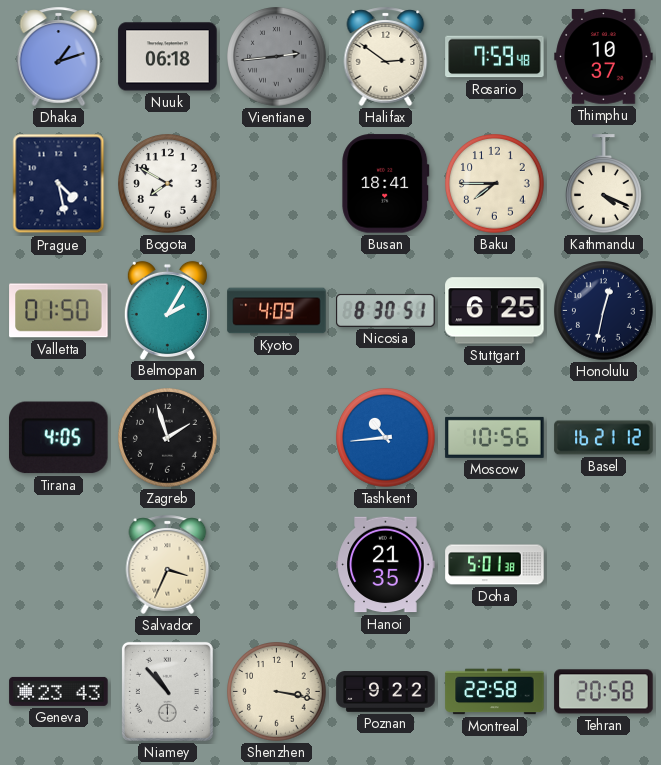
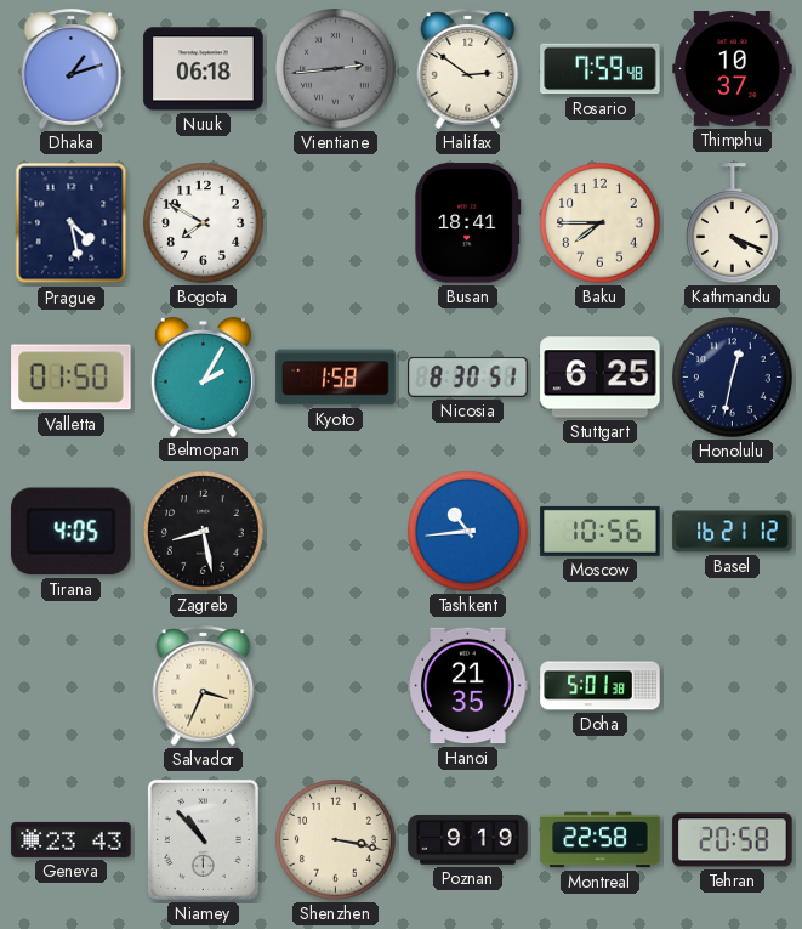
Kyoto: 4:09 -> 1:58
Zagreb: 1:57 -> 8:28
Poznan: 9:22 -> 9:19
